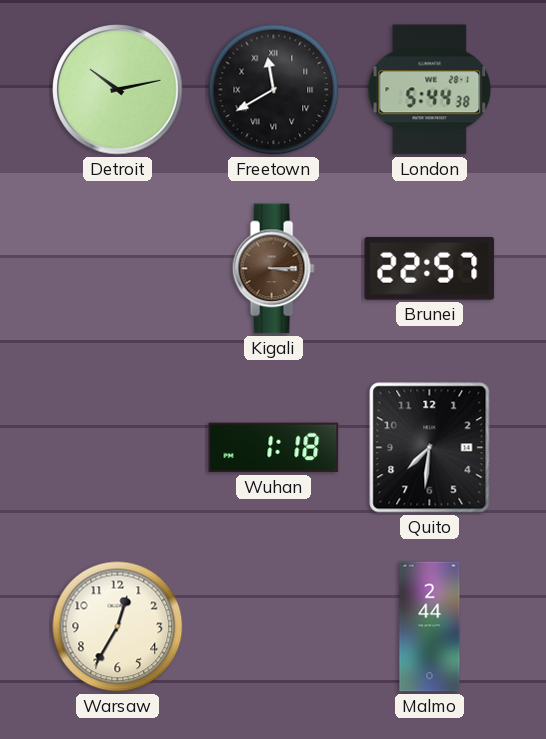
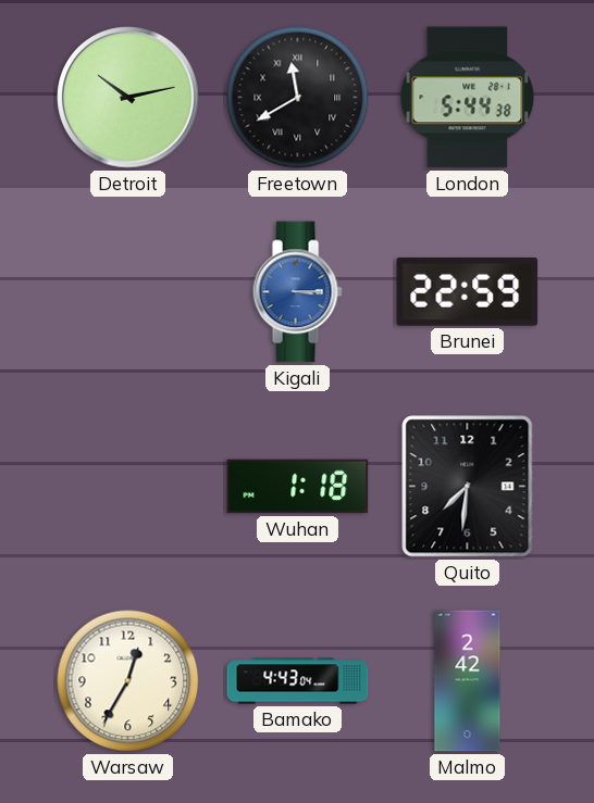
Kigali dial: brown -> blue
Brunei: 22:57 -> 22:59
Bamako: none -> 4:43
Malmo: 2:44 -> 2:42
